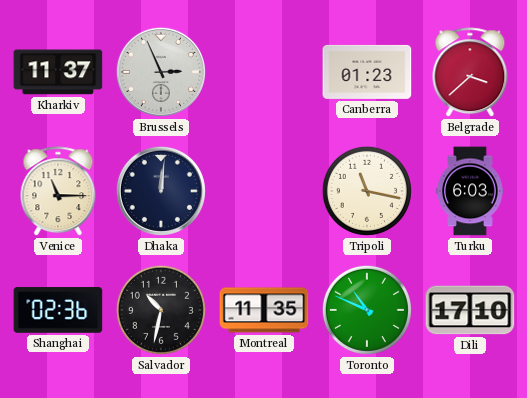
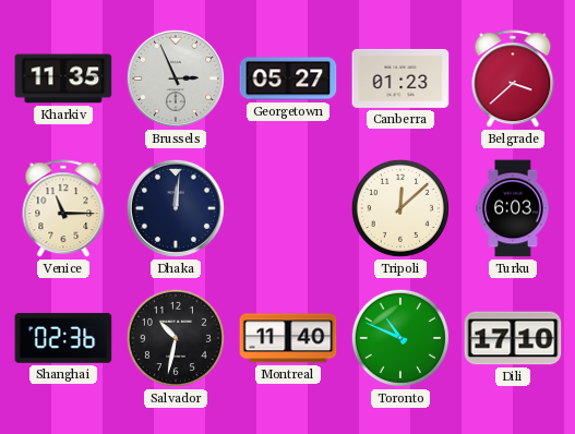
Kharkiv: 11:37 -> 11:35
Georgetown: none -> 05:27
Tripoli: 11:17 -> 12:08
Montreal: 11:35 -> 11:40
